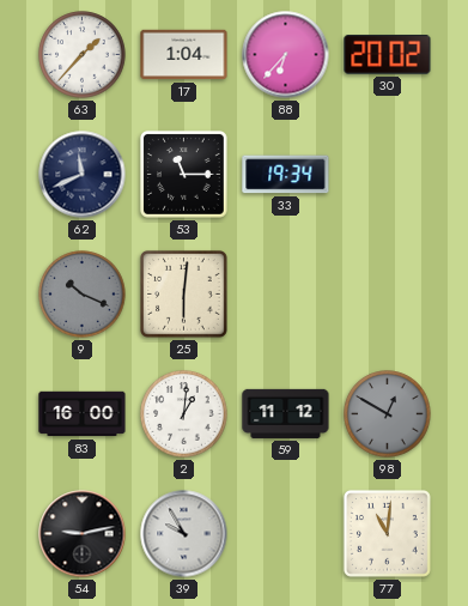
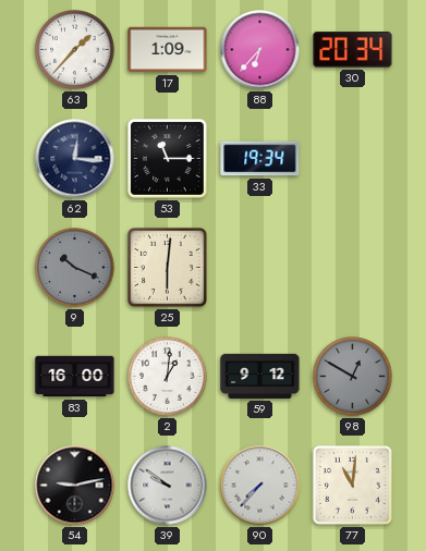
17: 1:04 -> 1:09
30: 20:02 -> 20:34
62: 11:41 -> 12:16
59: 11:12 -> 9:12
39: 9:55 -> 9:51
90: none -> 7:37
